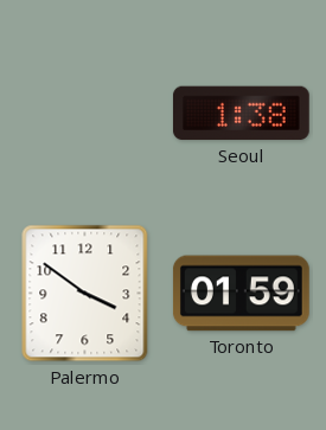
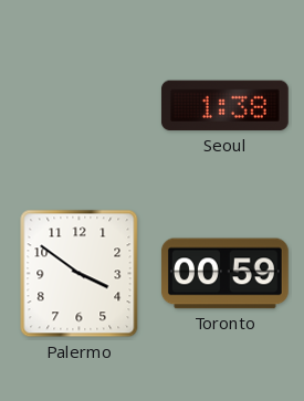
Toronto: 01:59 -> 00:59
